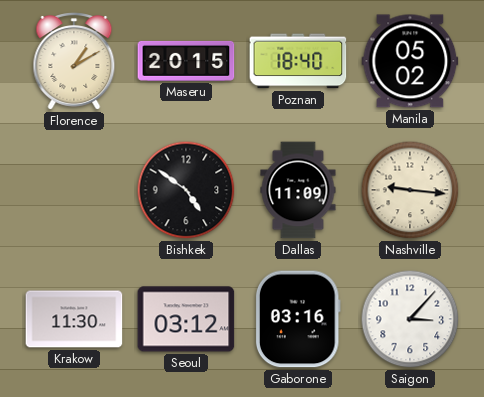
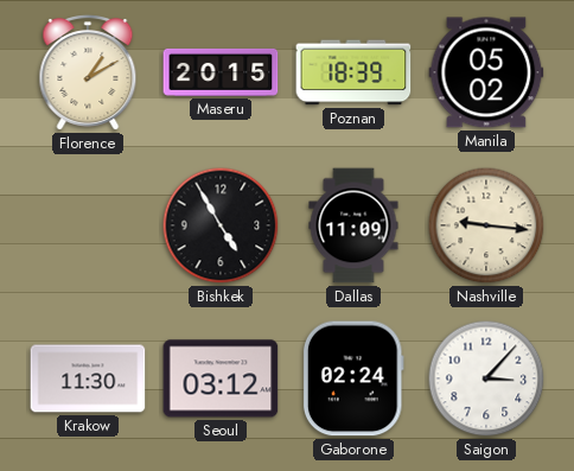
Poznan: 18:40 -> 18:39
Bishkek: 4:51 -> 4:55
Gaborone: 03:16 -> 02:24
